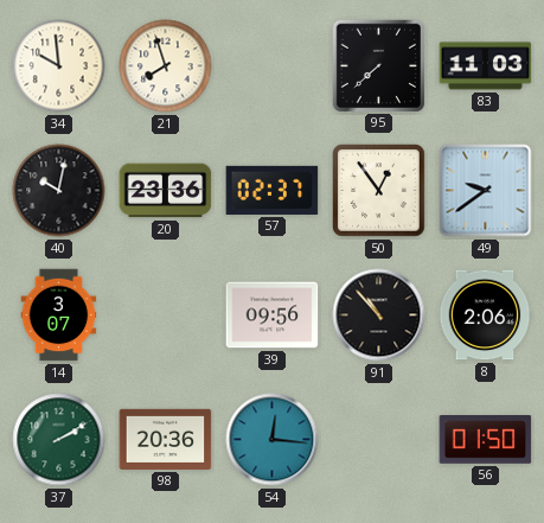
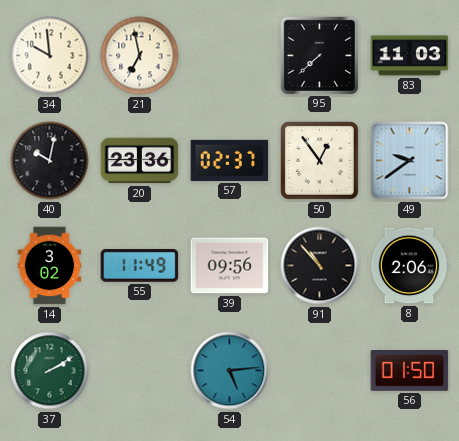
21: 7:57 -> 6:58
14: 3:07 -> 3:02
55: none -> 11:49
98: 20:36 -> none
54: 12:16 -> 5:14
